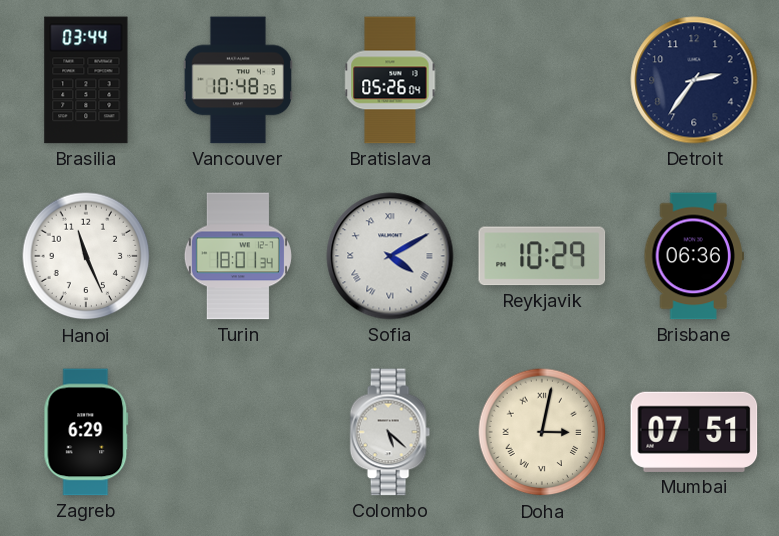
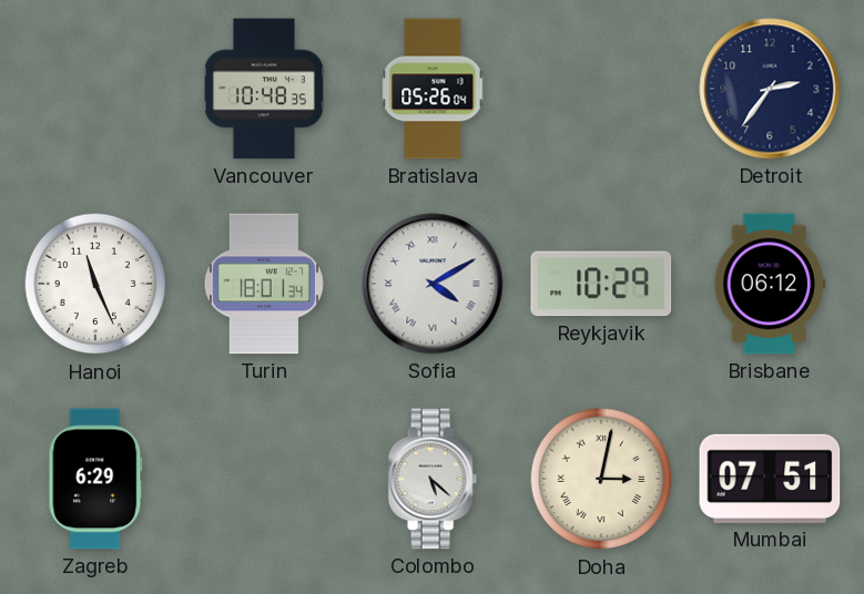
Brasilia: 03:44 -> none
Brisbane: 06:36 -> 06:12
